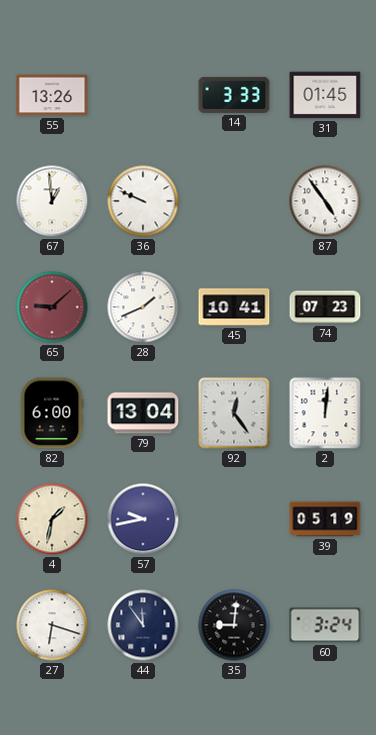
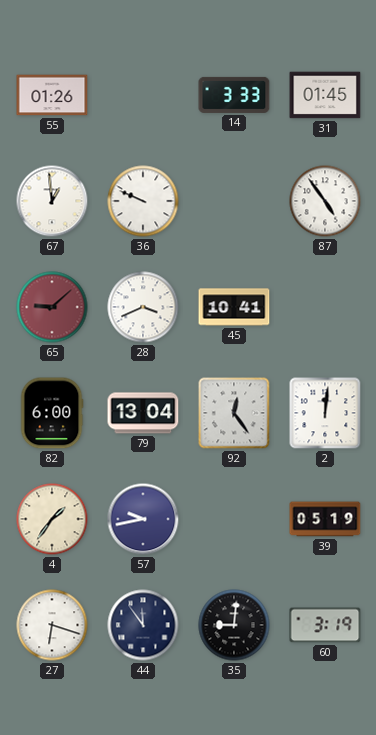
55: 13:26 -> 01:26
28: 1:41 -> 3:41
74: 07:23 -> none
4: 1:32 -> 1:36
60: 3:24 -> 3:19
